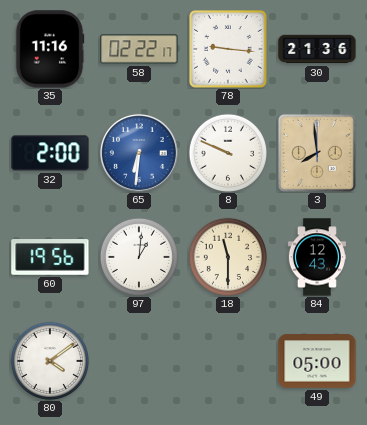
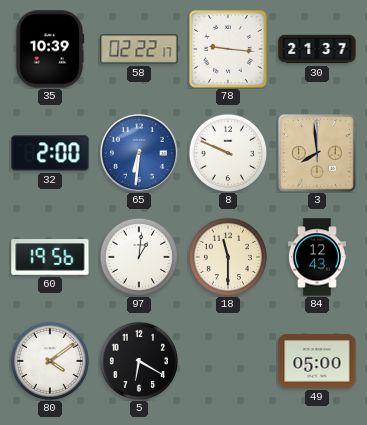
35: 11:16 -> 10:39
30: 21:36 -> 21:37
5: none -> 6:20
